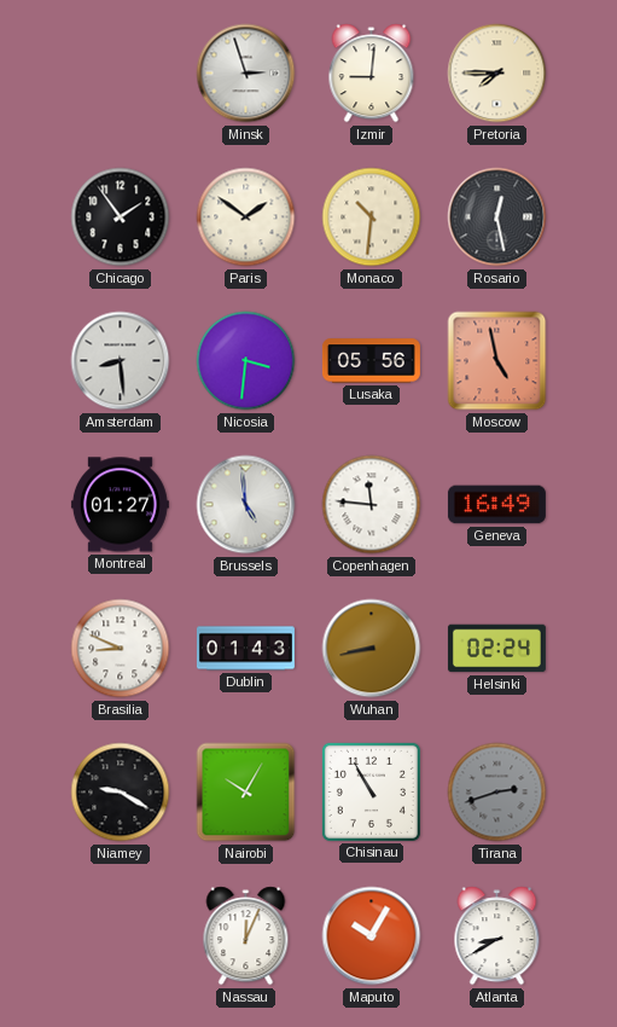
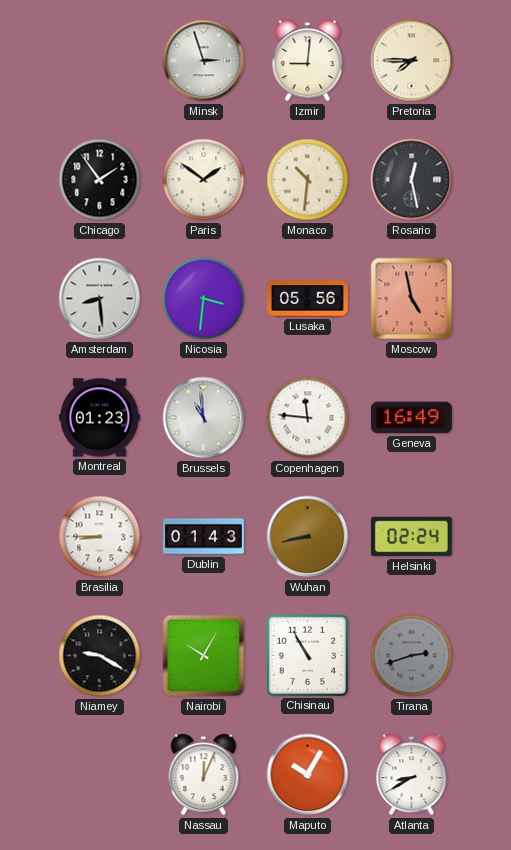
Montreal: 01:27 -> 01:23
Brussels: 4:59 -> 10:59
Brasilia: 8:49 -> 8:45
